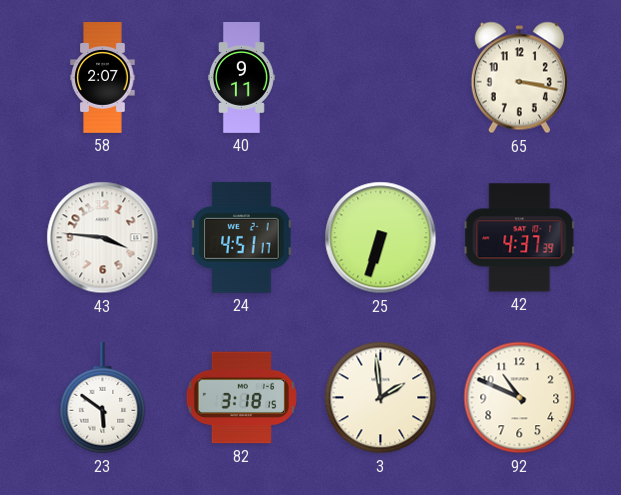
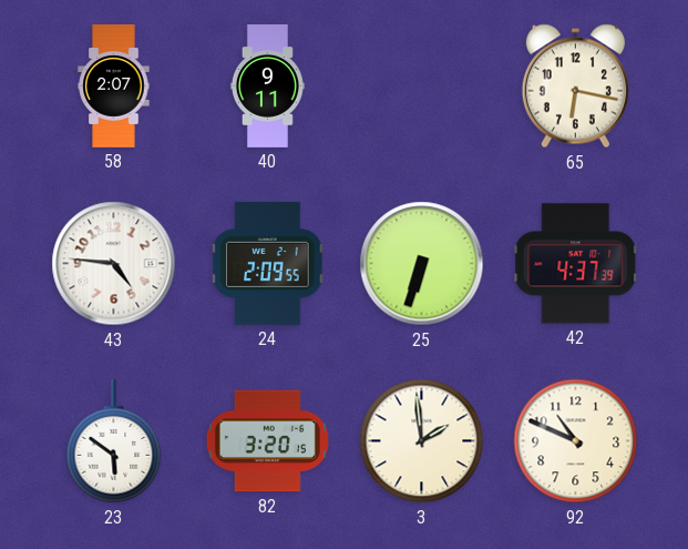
65: 3:17 -> 6:17
43: 3:46 -> 4:46
24: 4:51 -> 2:09
82: 3:18 -> 3:20
